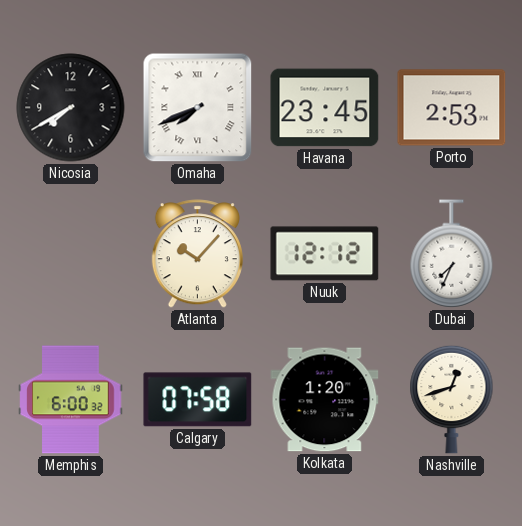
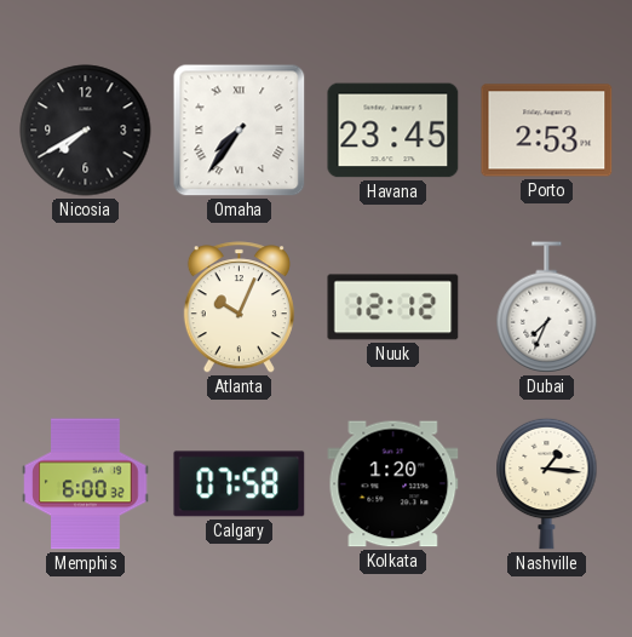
Omaha: 7:41 -> 7:36
Atlanta: 10:07 -> 10:04
Nashville: 12:42 -> 1:16
